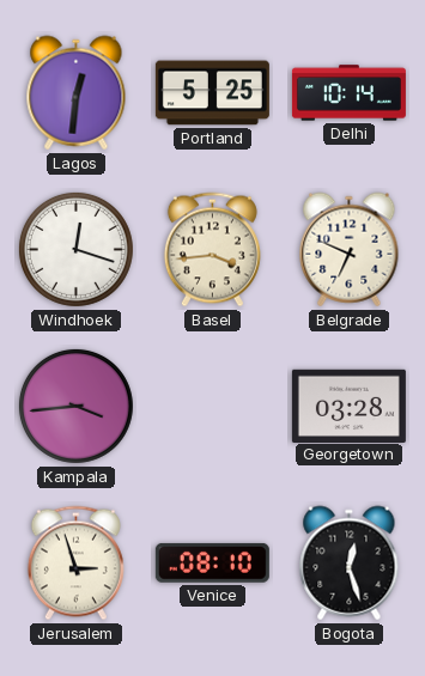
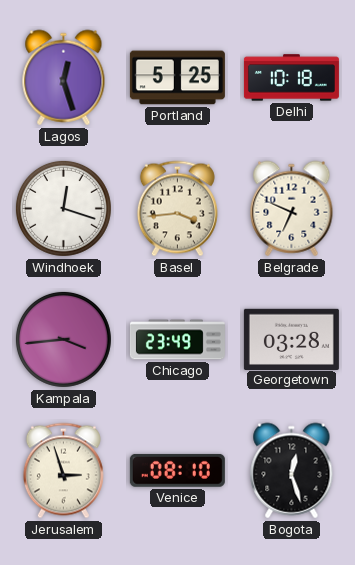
Lagos: 12:31 -> 12:27
Delhi: 10:14 -> 10:18
Chicago: none -> 23:49
